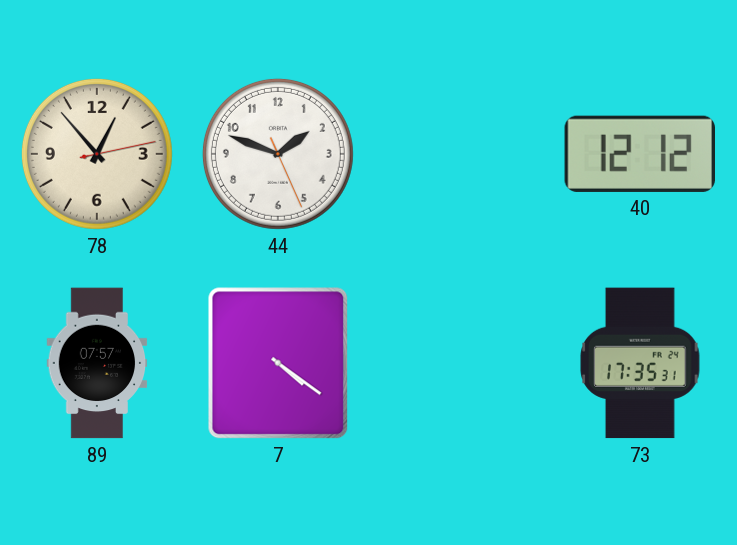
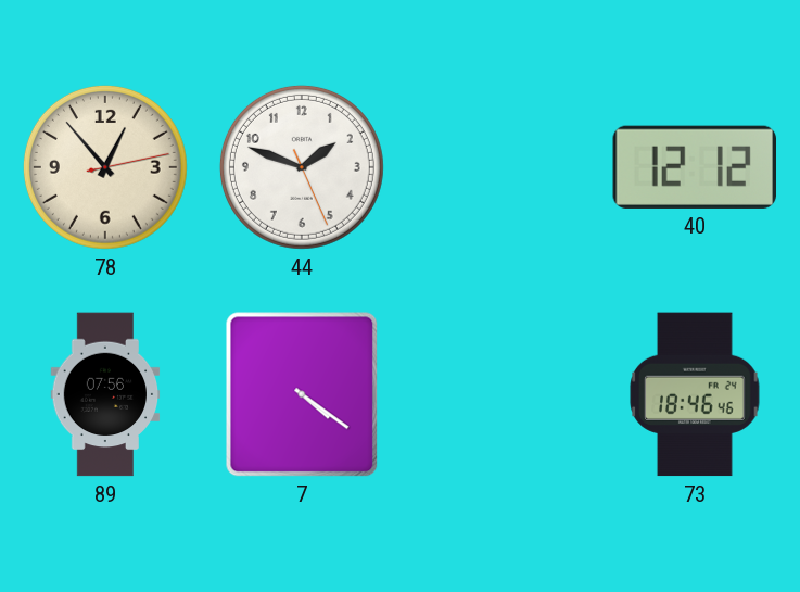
89: 07:57 -> 07:56
73: 17:35 -> 18:46
